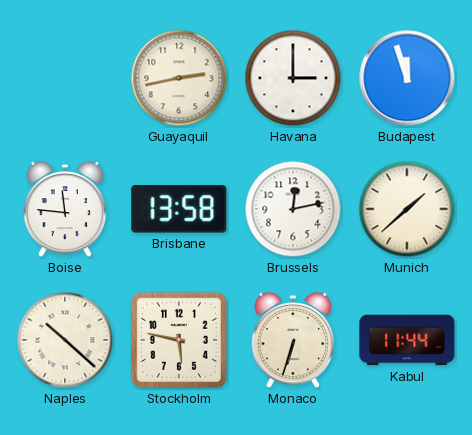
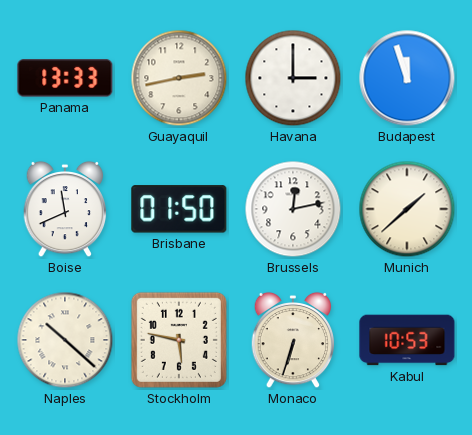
Panama: none -> 13:33
Boise: 11:46 -> 11:41
Brisbane: 13:58 -> 01:50
Kabul: 11:44 -> 10:53
